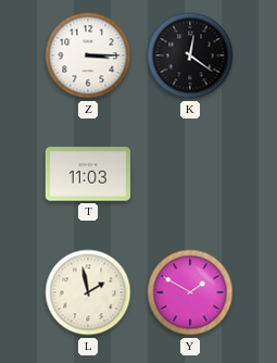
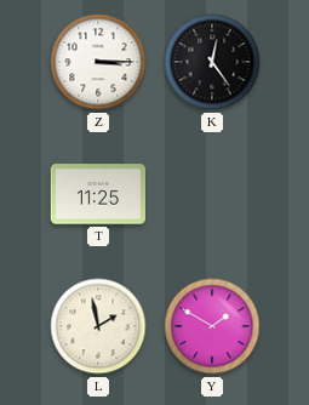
K: 12:21 -> 12:24
T: 11:03 -> 11:25
